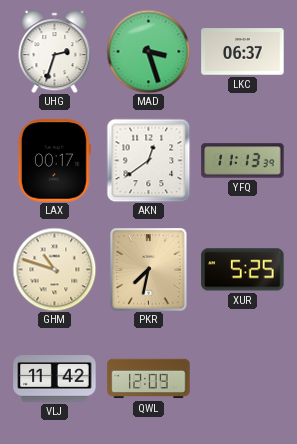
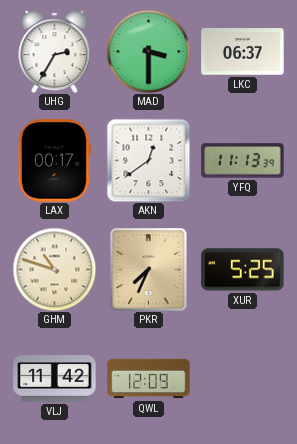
UHG: 2:33 -> 2:35
MAD: 3:27 -> 3:30
PKR: 7:32 -> 7:34
